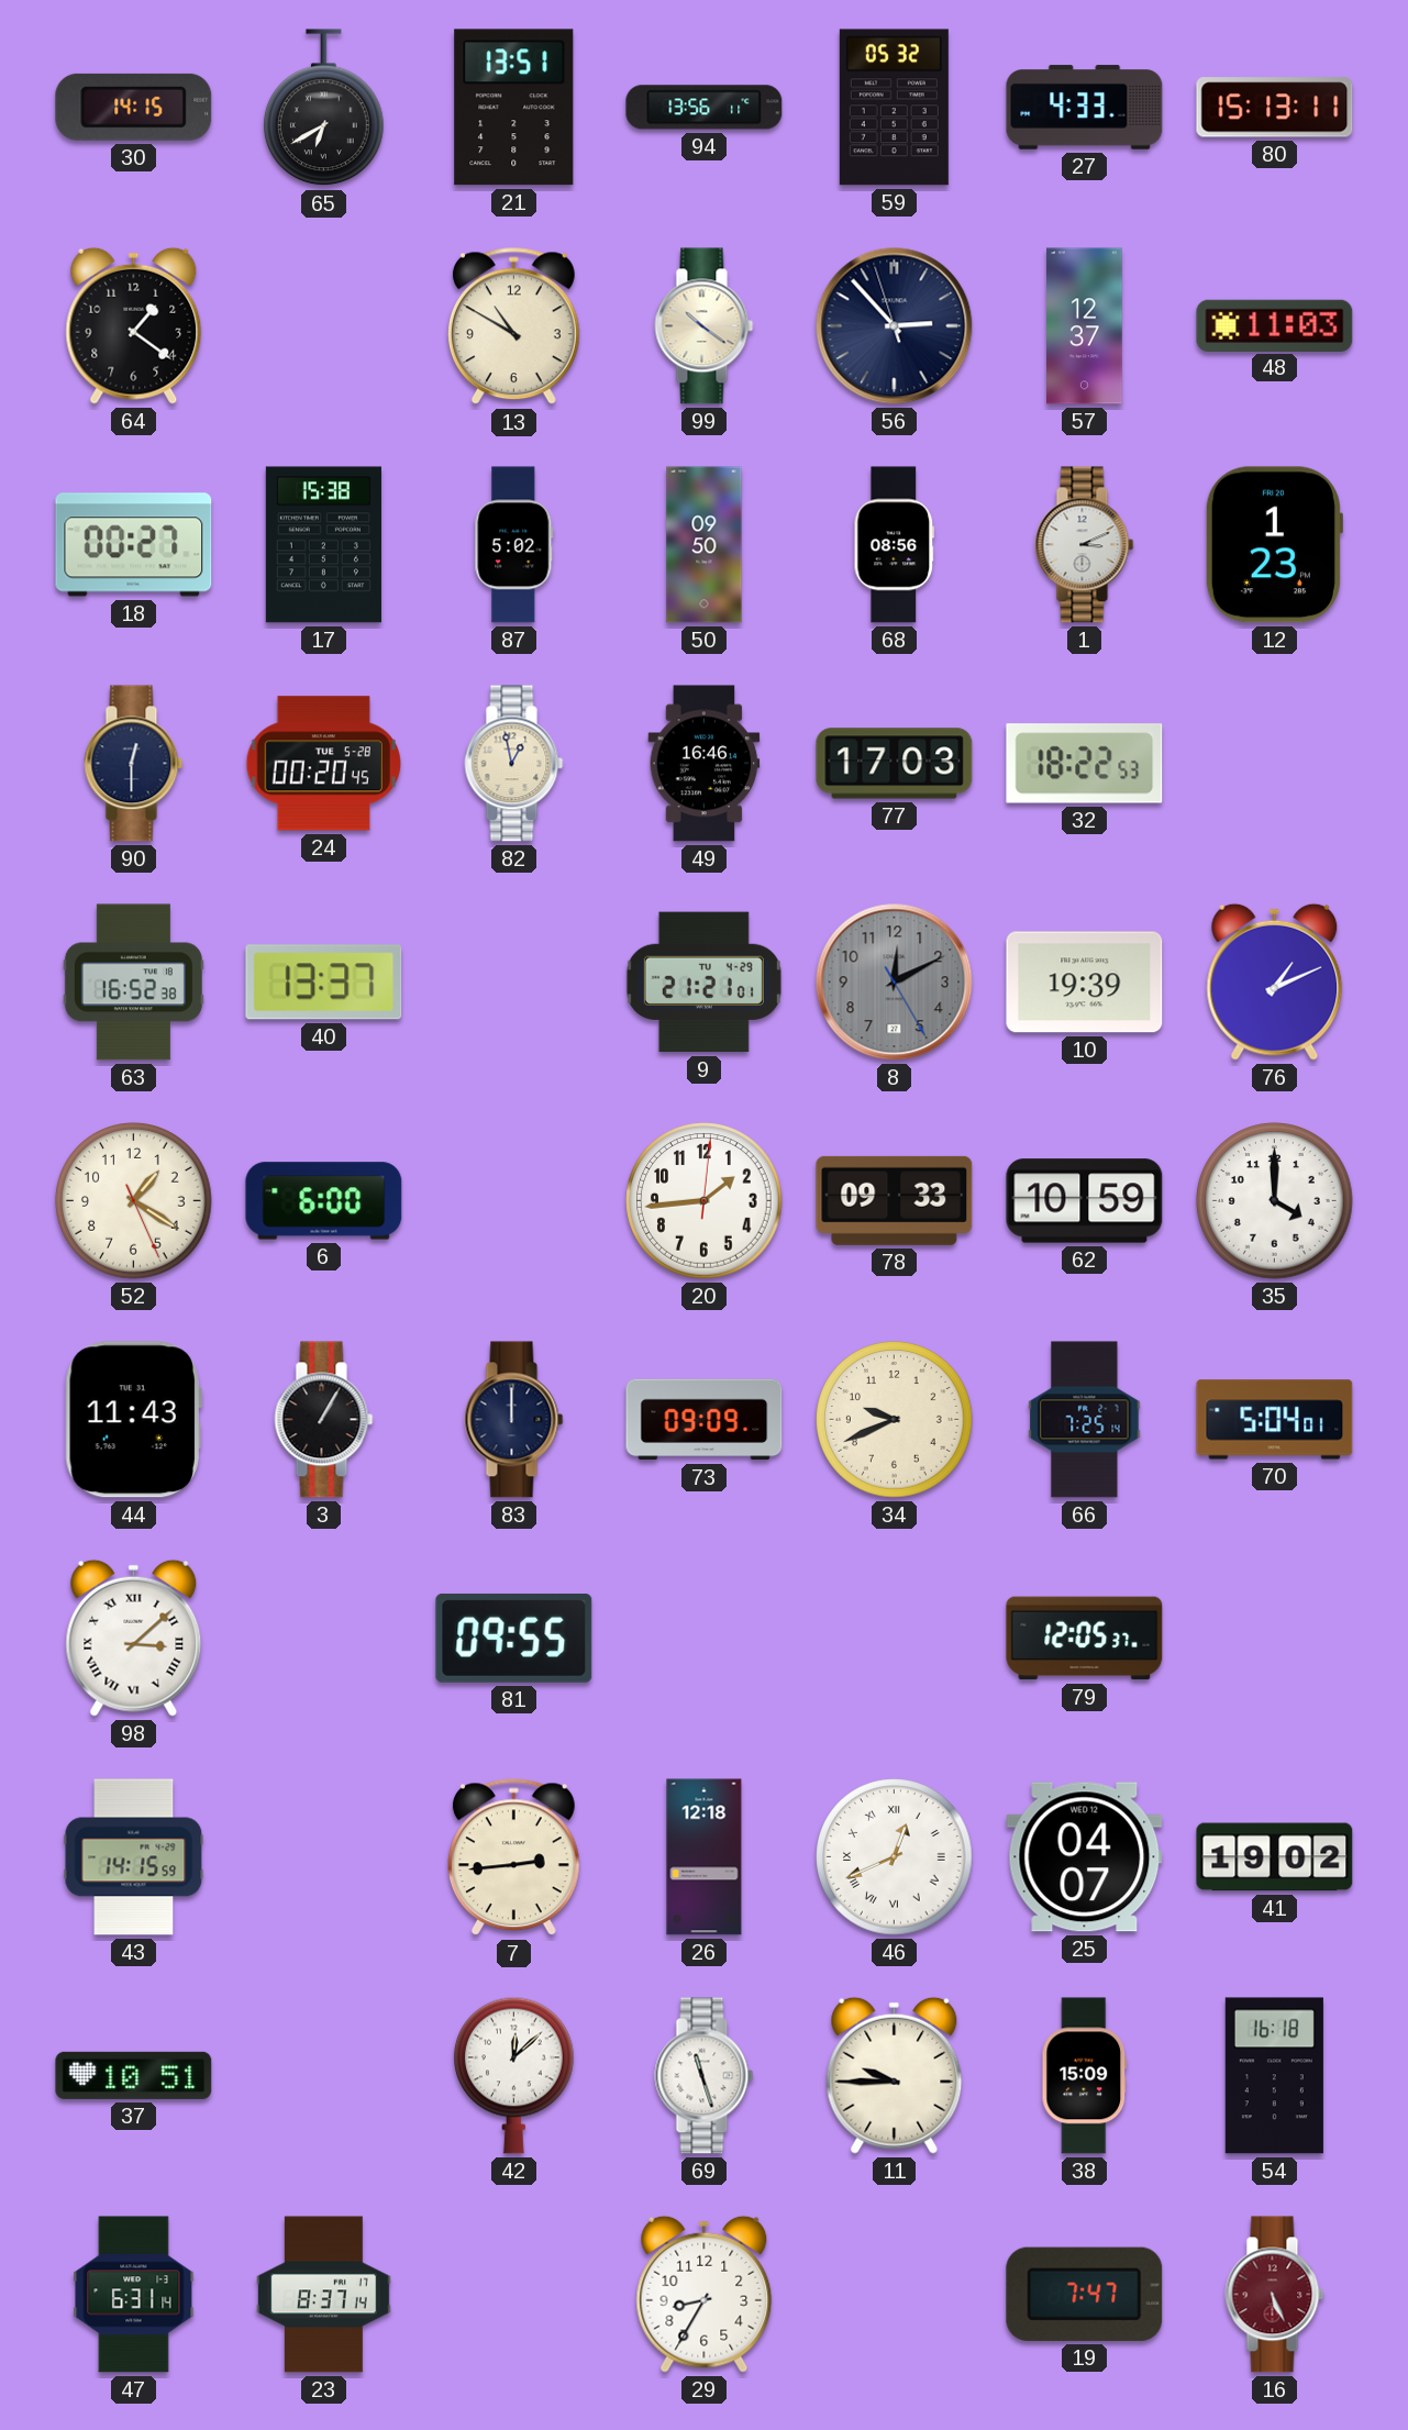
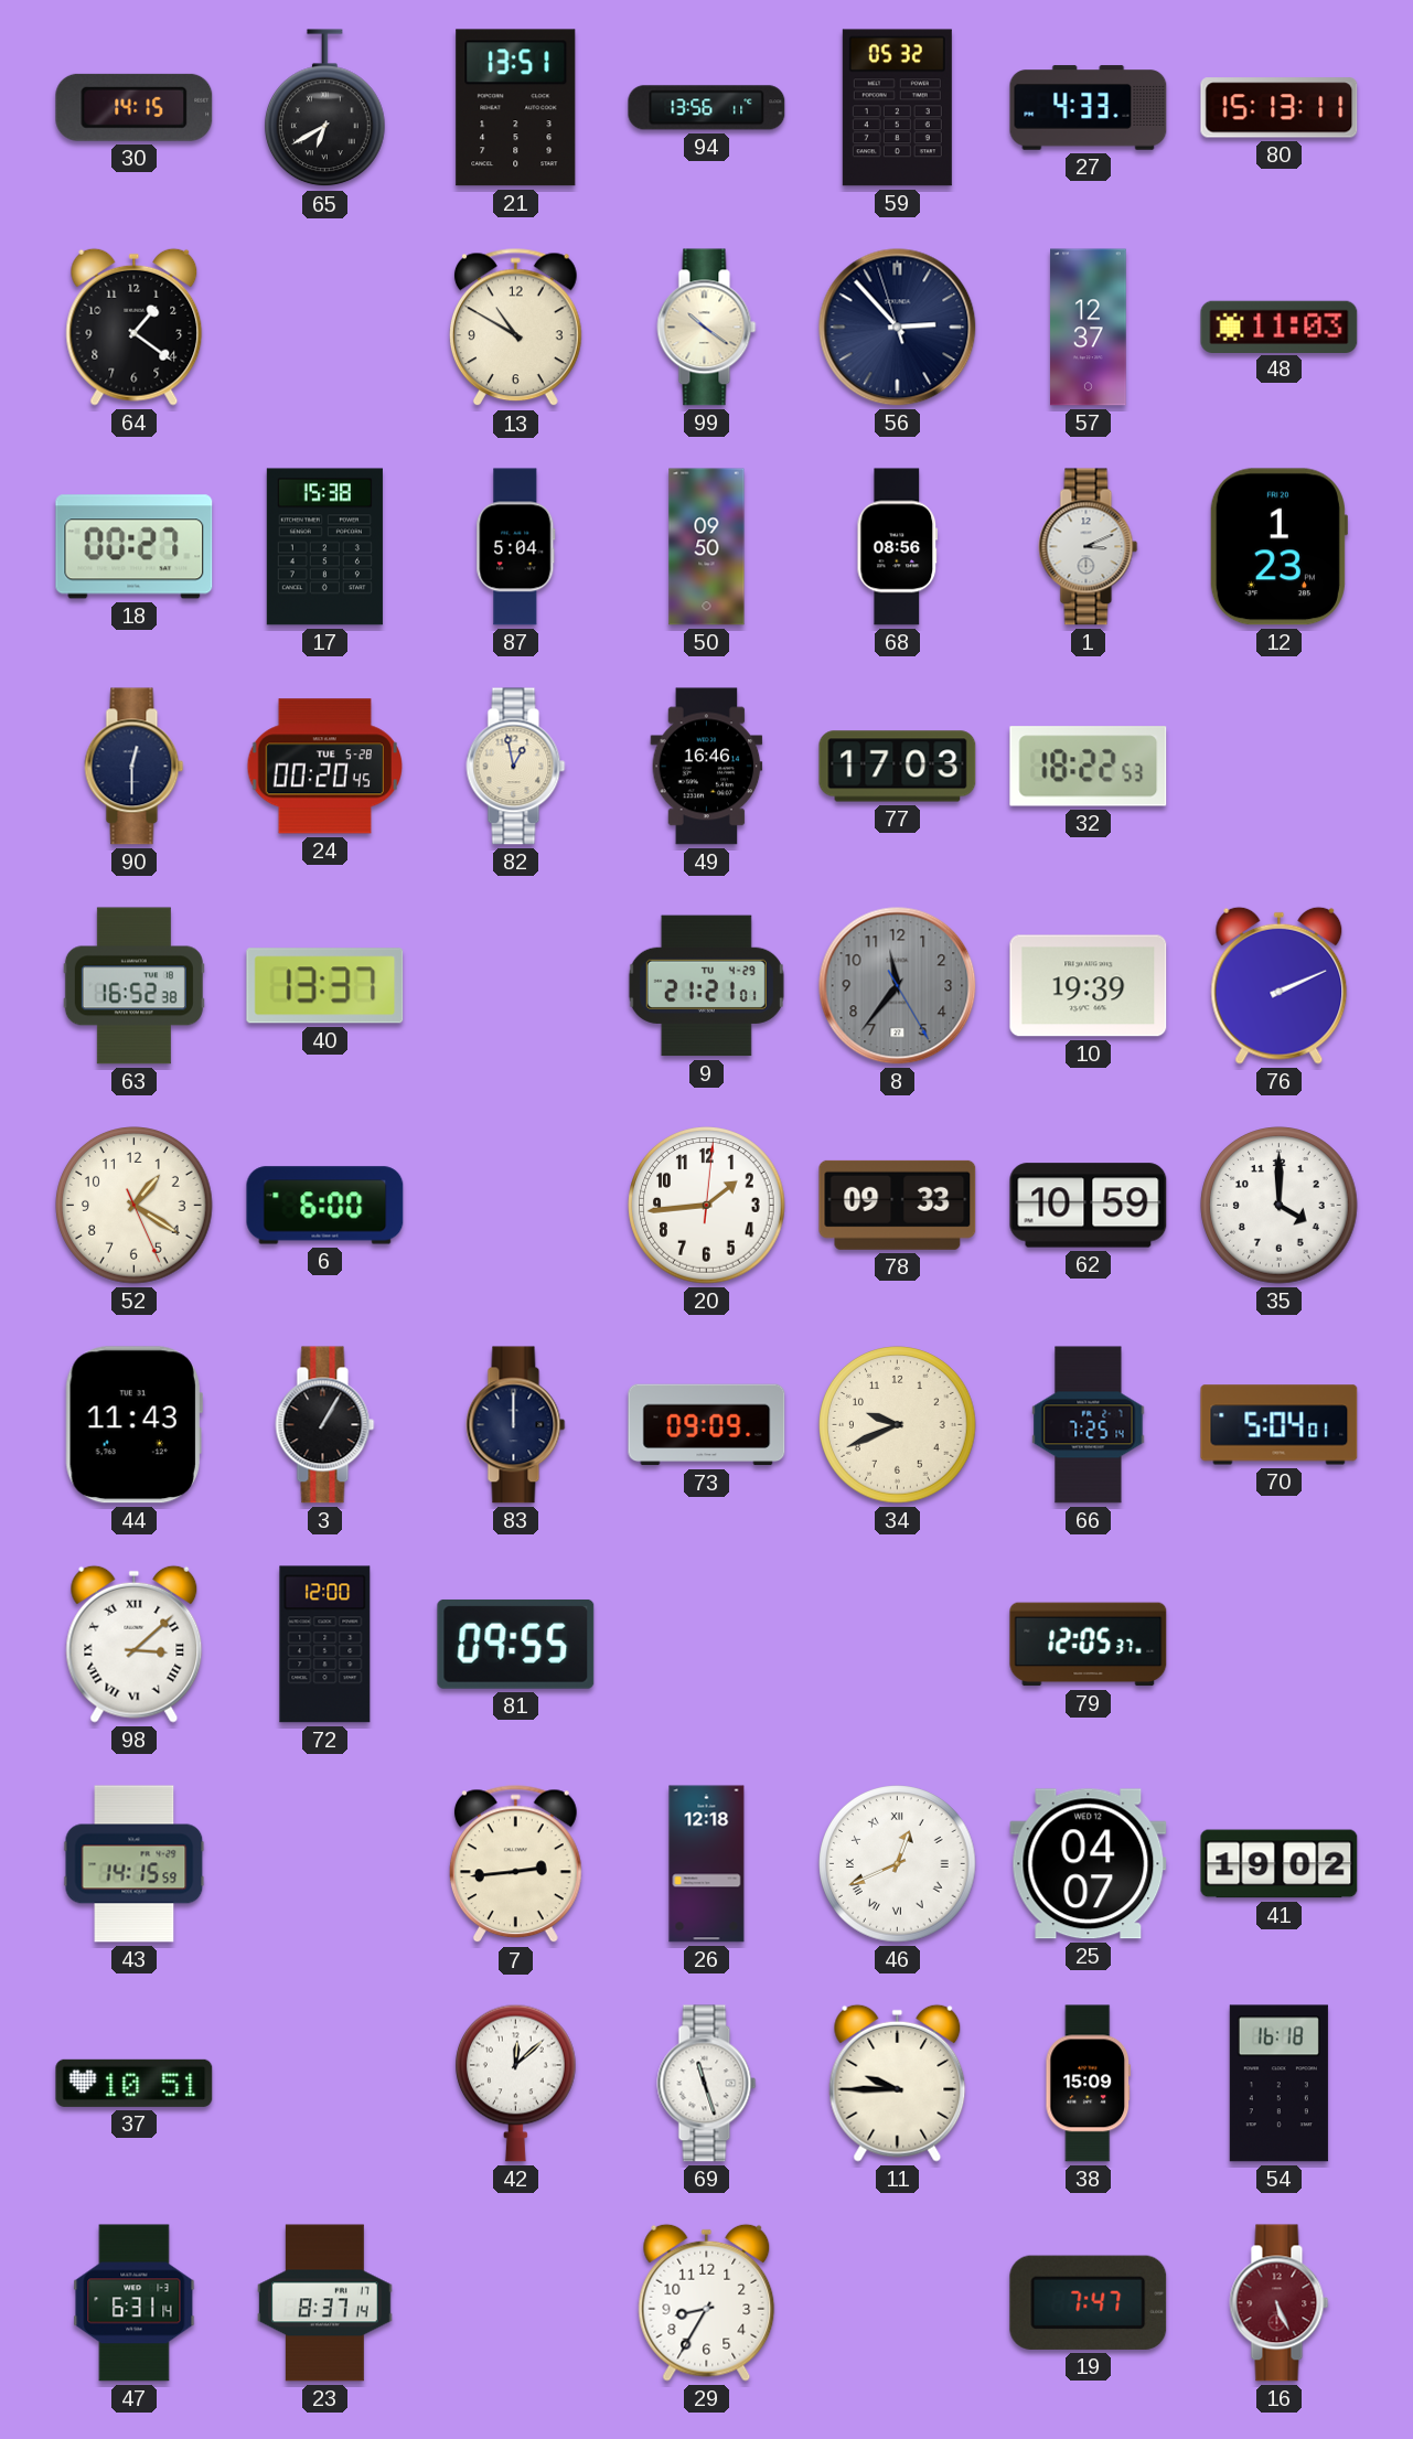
87: 5:02 -> 5:04
8: 12:10 -> 11:36
76: 1:11 -> 2:11
72: none -> 12:00
